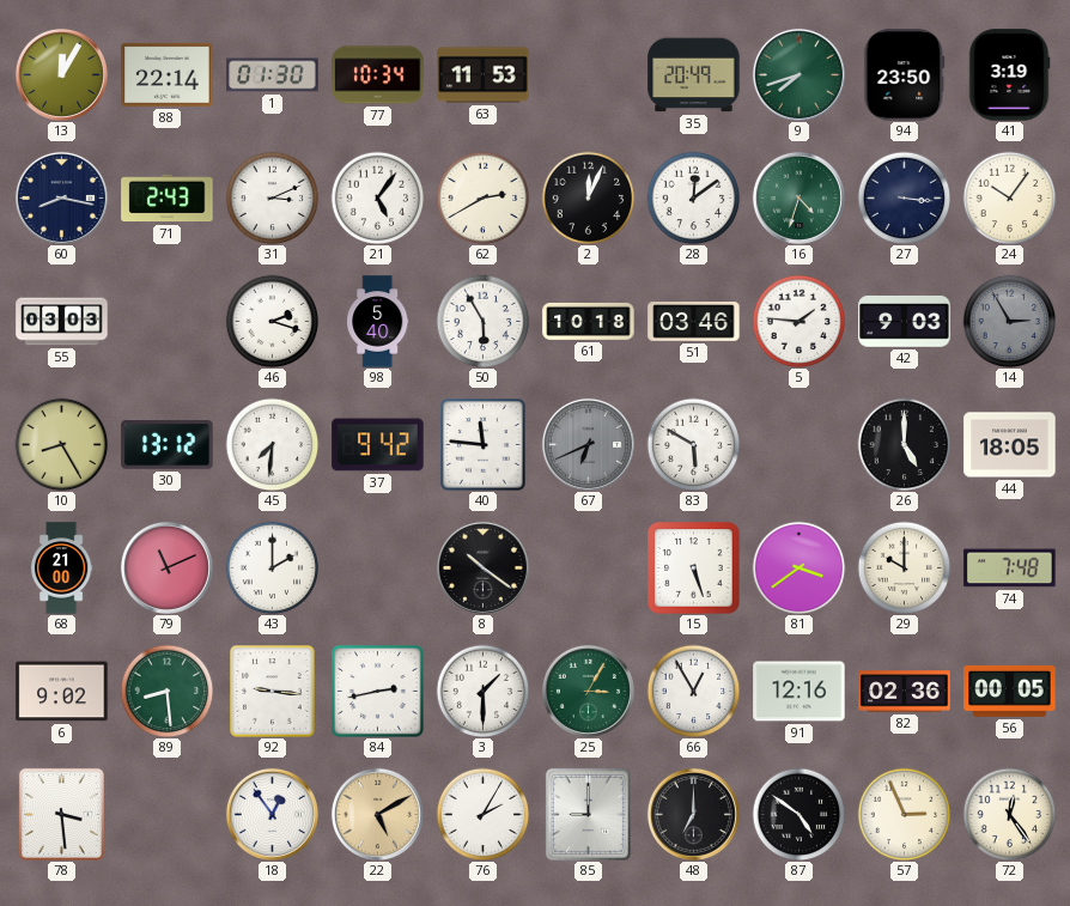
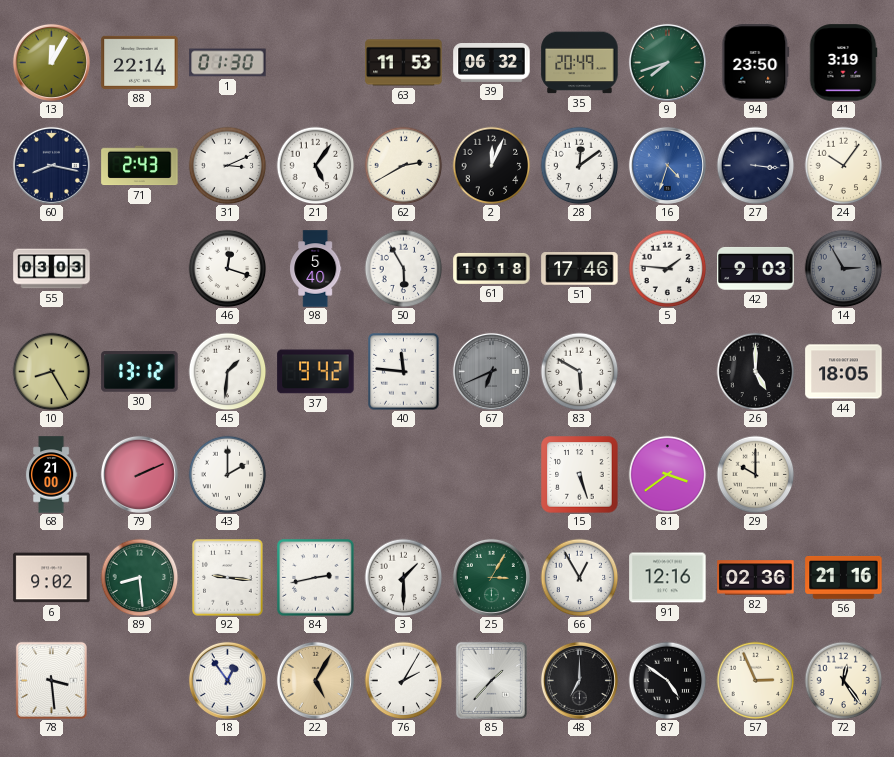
77: 10:34 -> none
39: none -> 06:32
16 dial: green -> blue
46: 2:18 -> 12:18
51: 03:46 -> 17:46
45: 7:31 -> 1:31
79: 11:11 -> 2:11
8: 10:21 -> none
74: 7:48 -> none
56: 00:05 -> 21:16
22: 5:10 -> 5:05
85: 9:00 -> 1:37
